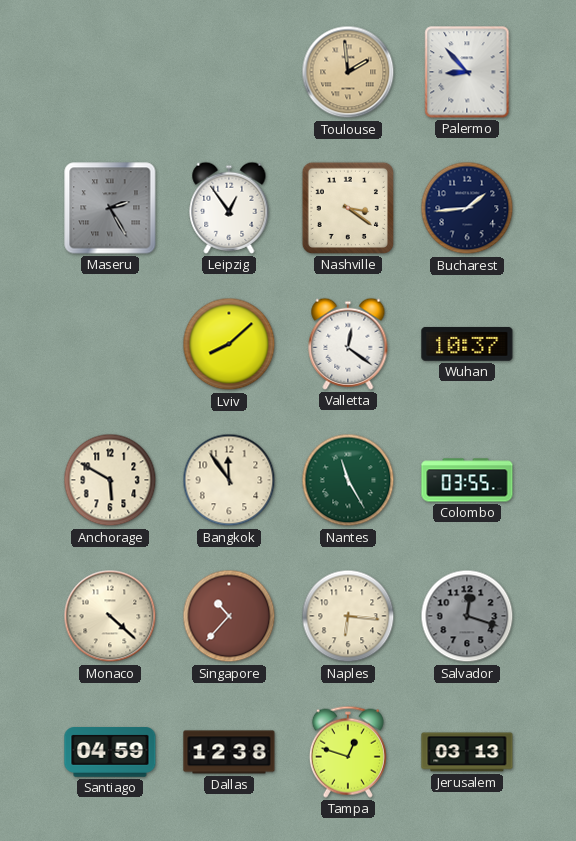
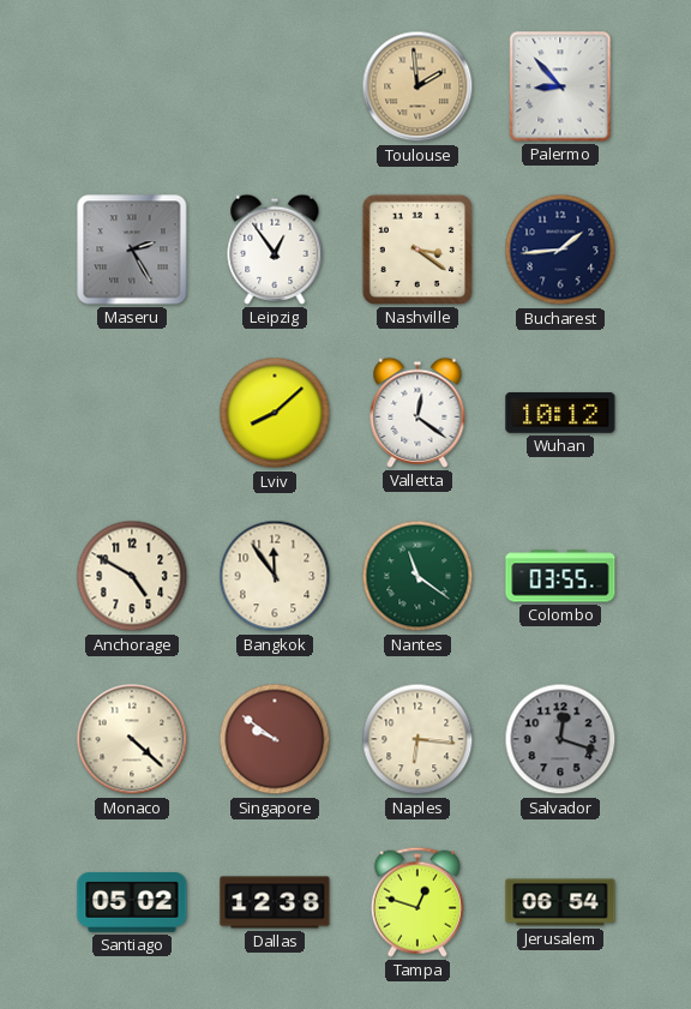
Wuhan: 10:37 -> 10:12
Anchorage: 5:50 -> 4:50
Nantes: 11:25 -> 11:21
Singapore: 10:37 -> 9:51
Santiago: 04:59 -> 05:02
Jerusalem: 03:13 -> 06:54
